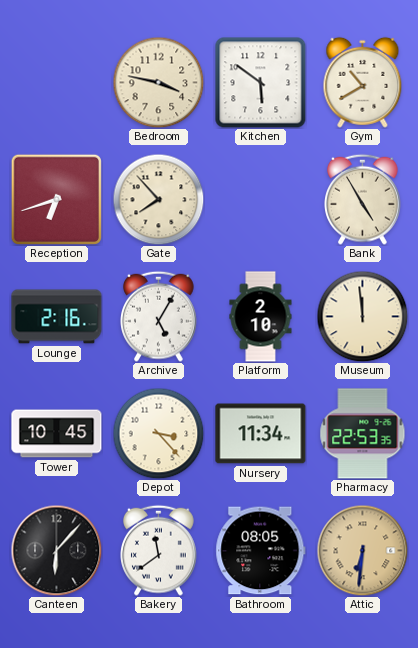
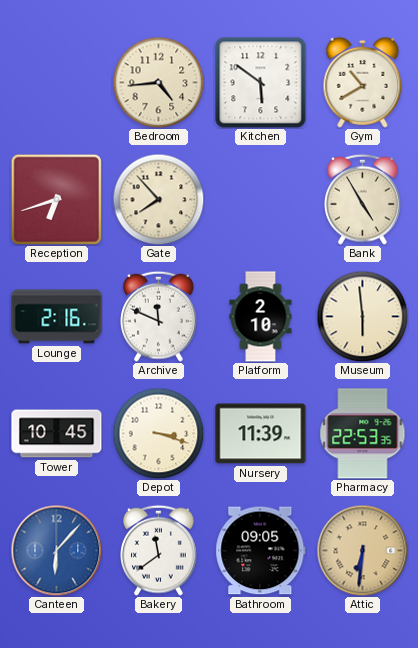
Bedroom: 3:47 -> 4:44
Archive: 5:05 -> 11:49
Museum: 11:59 -> 5:59
Depot: 3:23 -> 3:18
Nursery: 11:34 -> 11:39
Canteen dial: black -> blue
Bathroom: 08:05 -> 09:05
